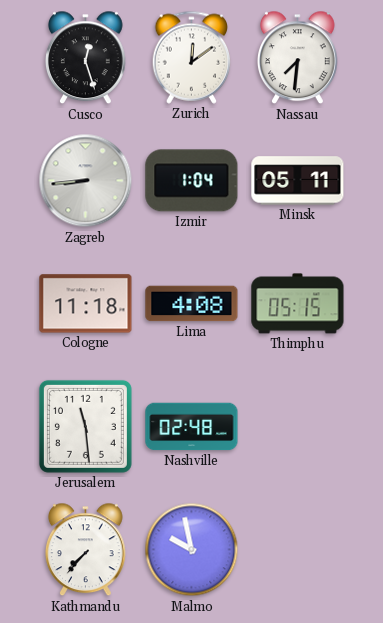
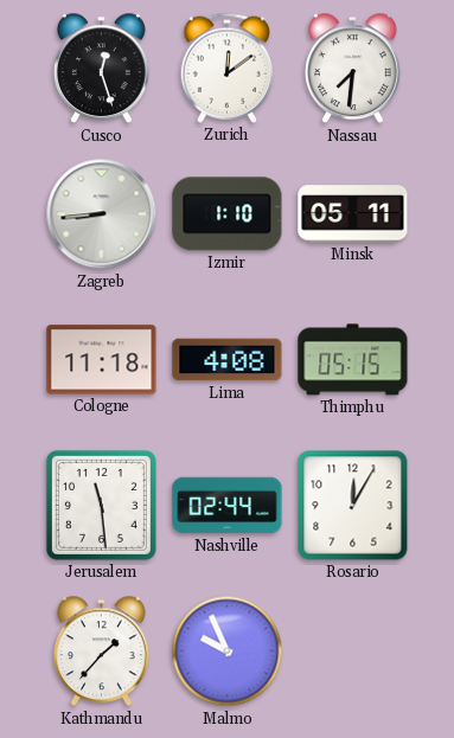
Izmir: 1:04 -> 1:10
Nashville: 02:48 -> 02:44
Rosario: none -> 12:05
Kathmandu: 7:37 -> 1:37
Malmo: 9:58 -> 9:56
